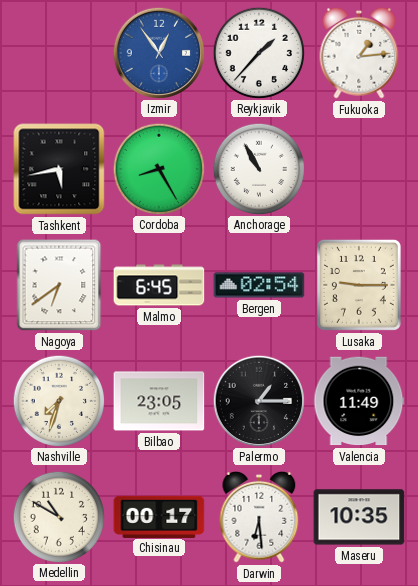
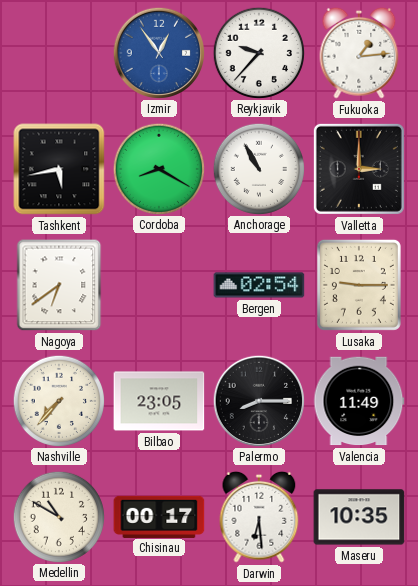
Reykjavik: 1:37 -> 9:37
Cordoba: 8:25 -> 8:20
Valletta: none -> 3:00
Malmo: 6:45 -> none
Nashville: 7:33 -> 7:37
Palermo: 1:15 -> 8:15
